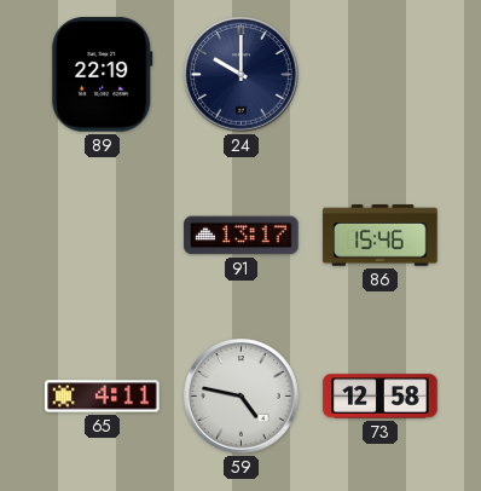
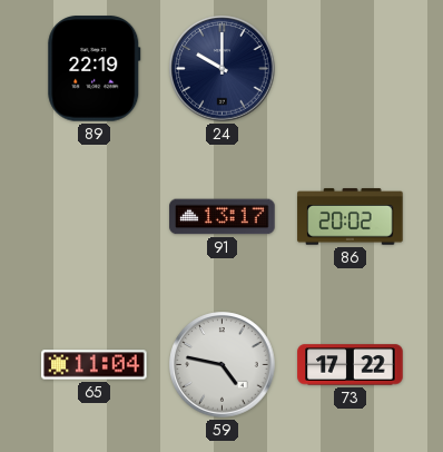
86: 15:46 -> 20:02
65: 4:11 -> 11:04
73: 12:58 -> 17:22
